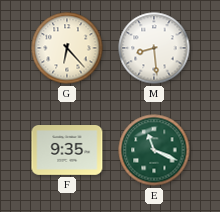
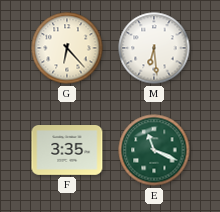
M: 8:29 -> 6:29
F: 9:35 -> 3:35
